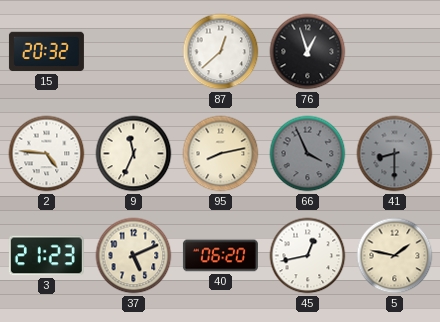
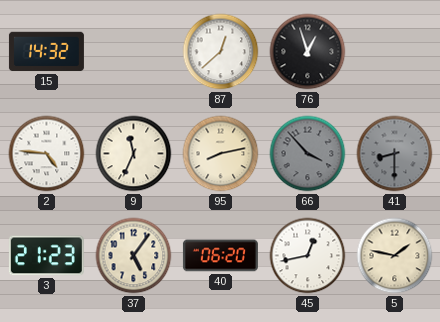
15: 20:32 -> 14:32
66: 3:56 -> 3:53
37: 5:11 -> 5:06
